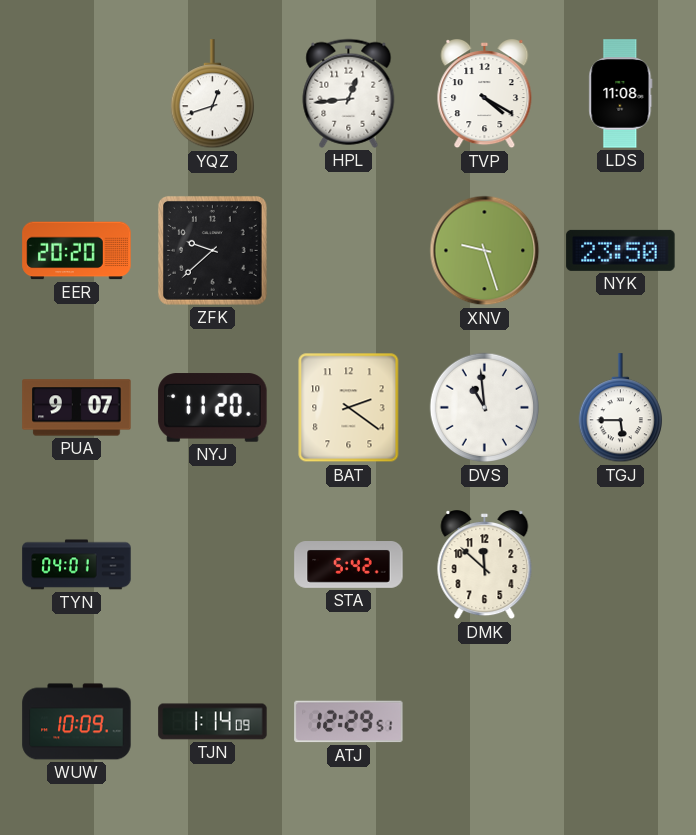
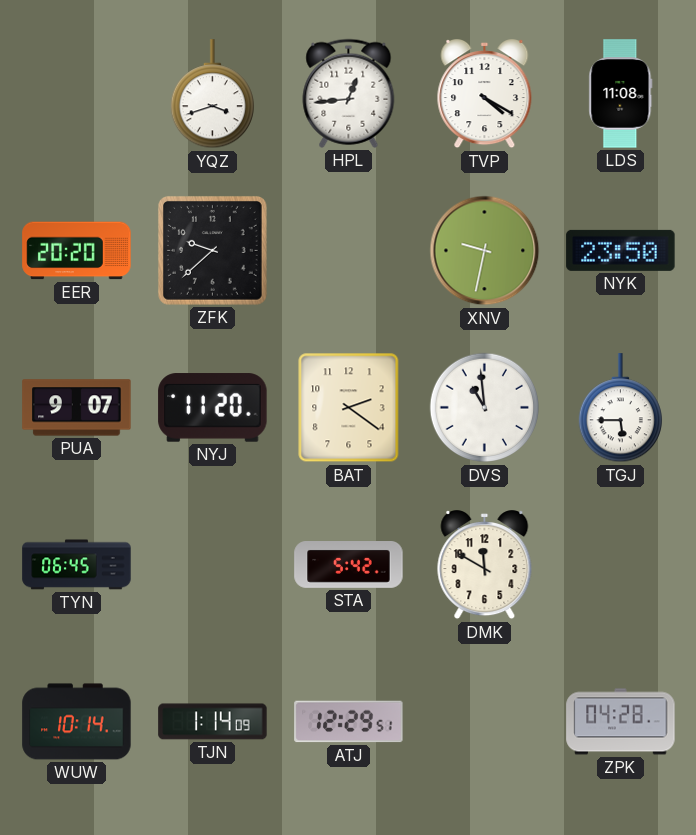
YQZ: 12:42 -> 3:42
XNV: 9:27 -> 9:32
TYN: 04:01 -> 06:45
DMK: 11:52 -> 11:50
WUW: 10:09 -> 10:14
ZPK: none -> 04:28
